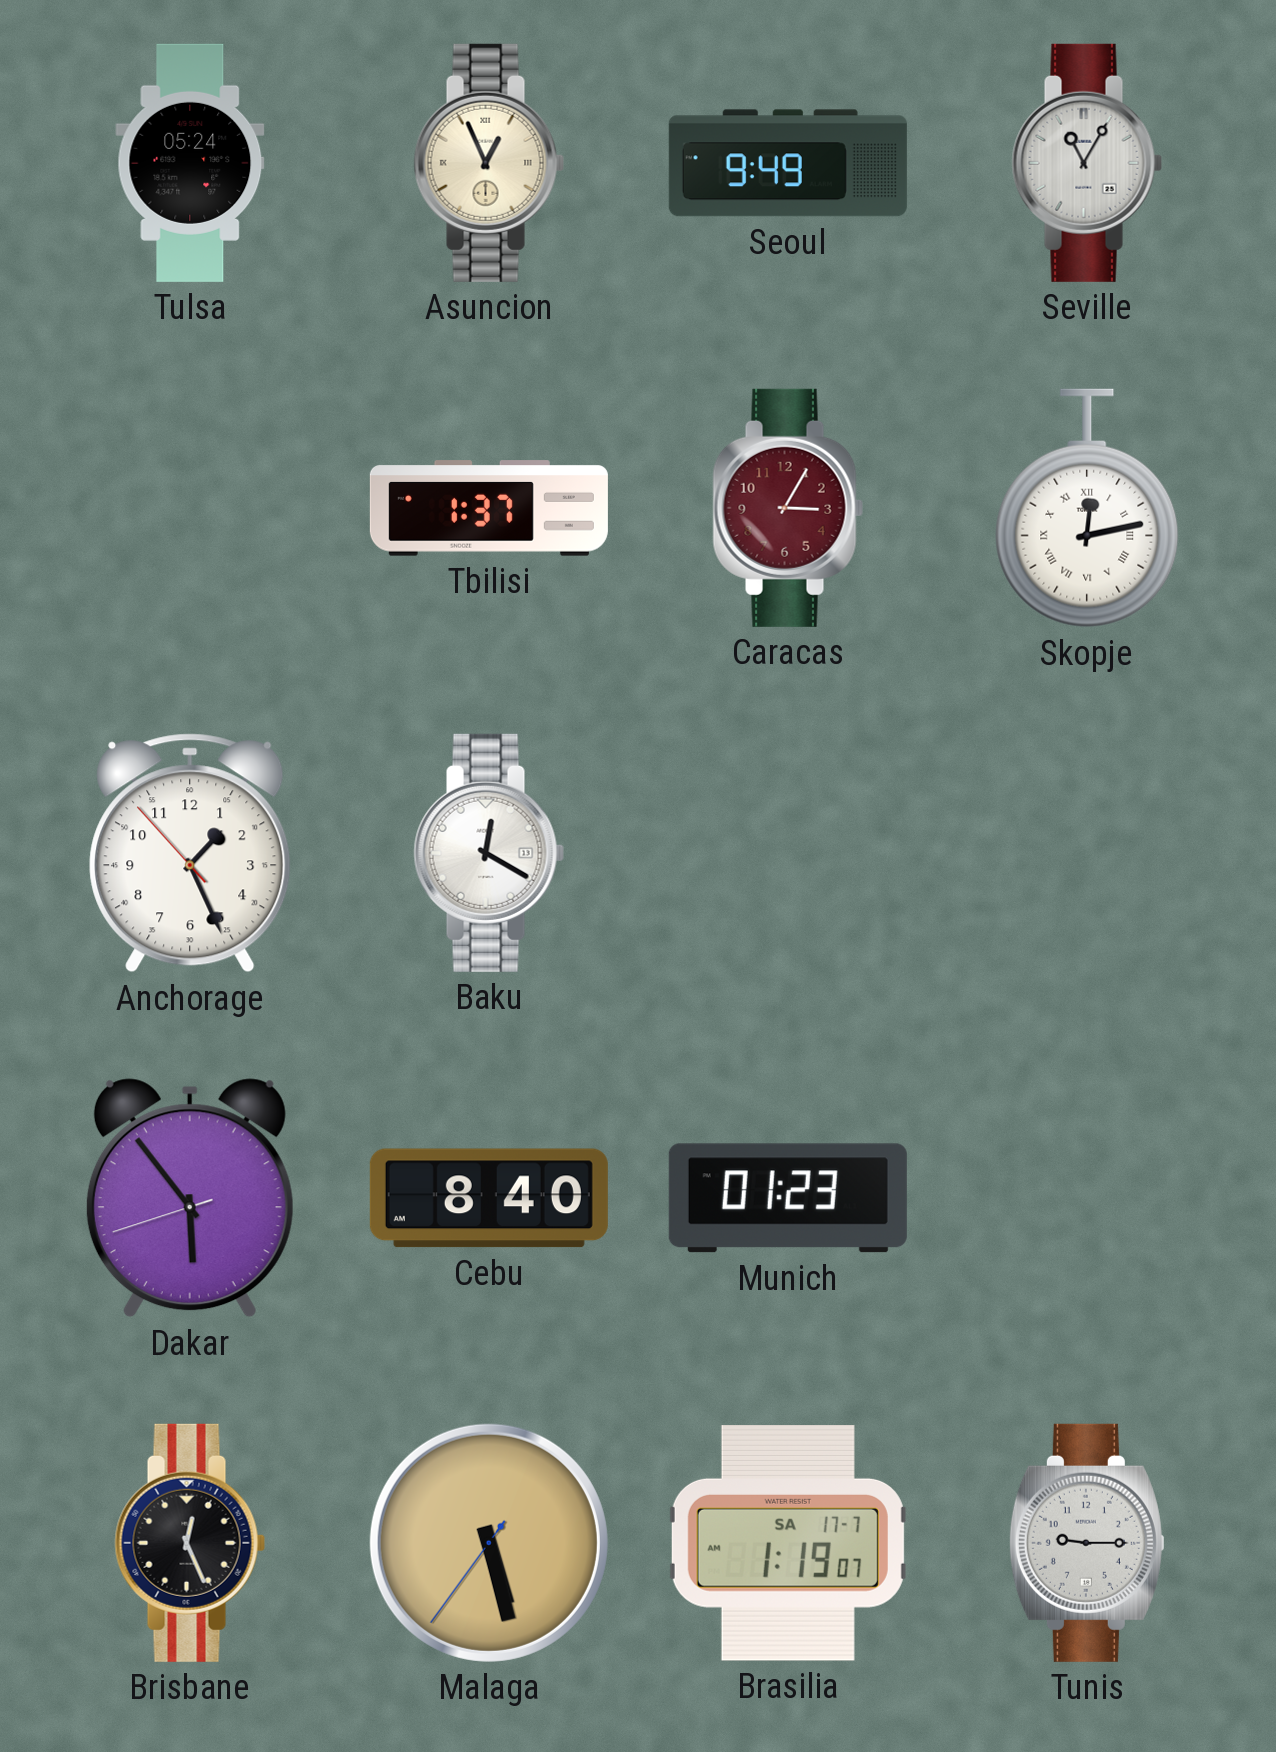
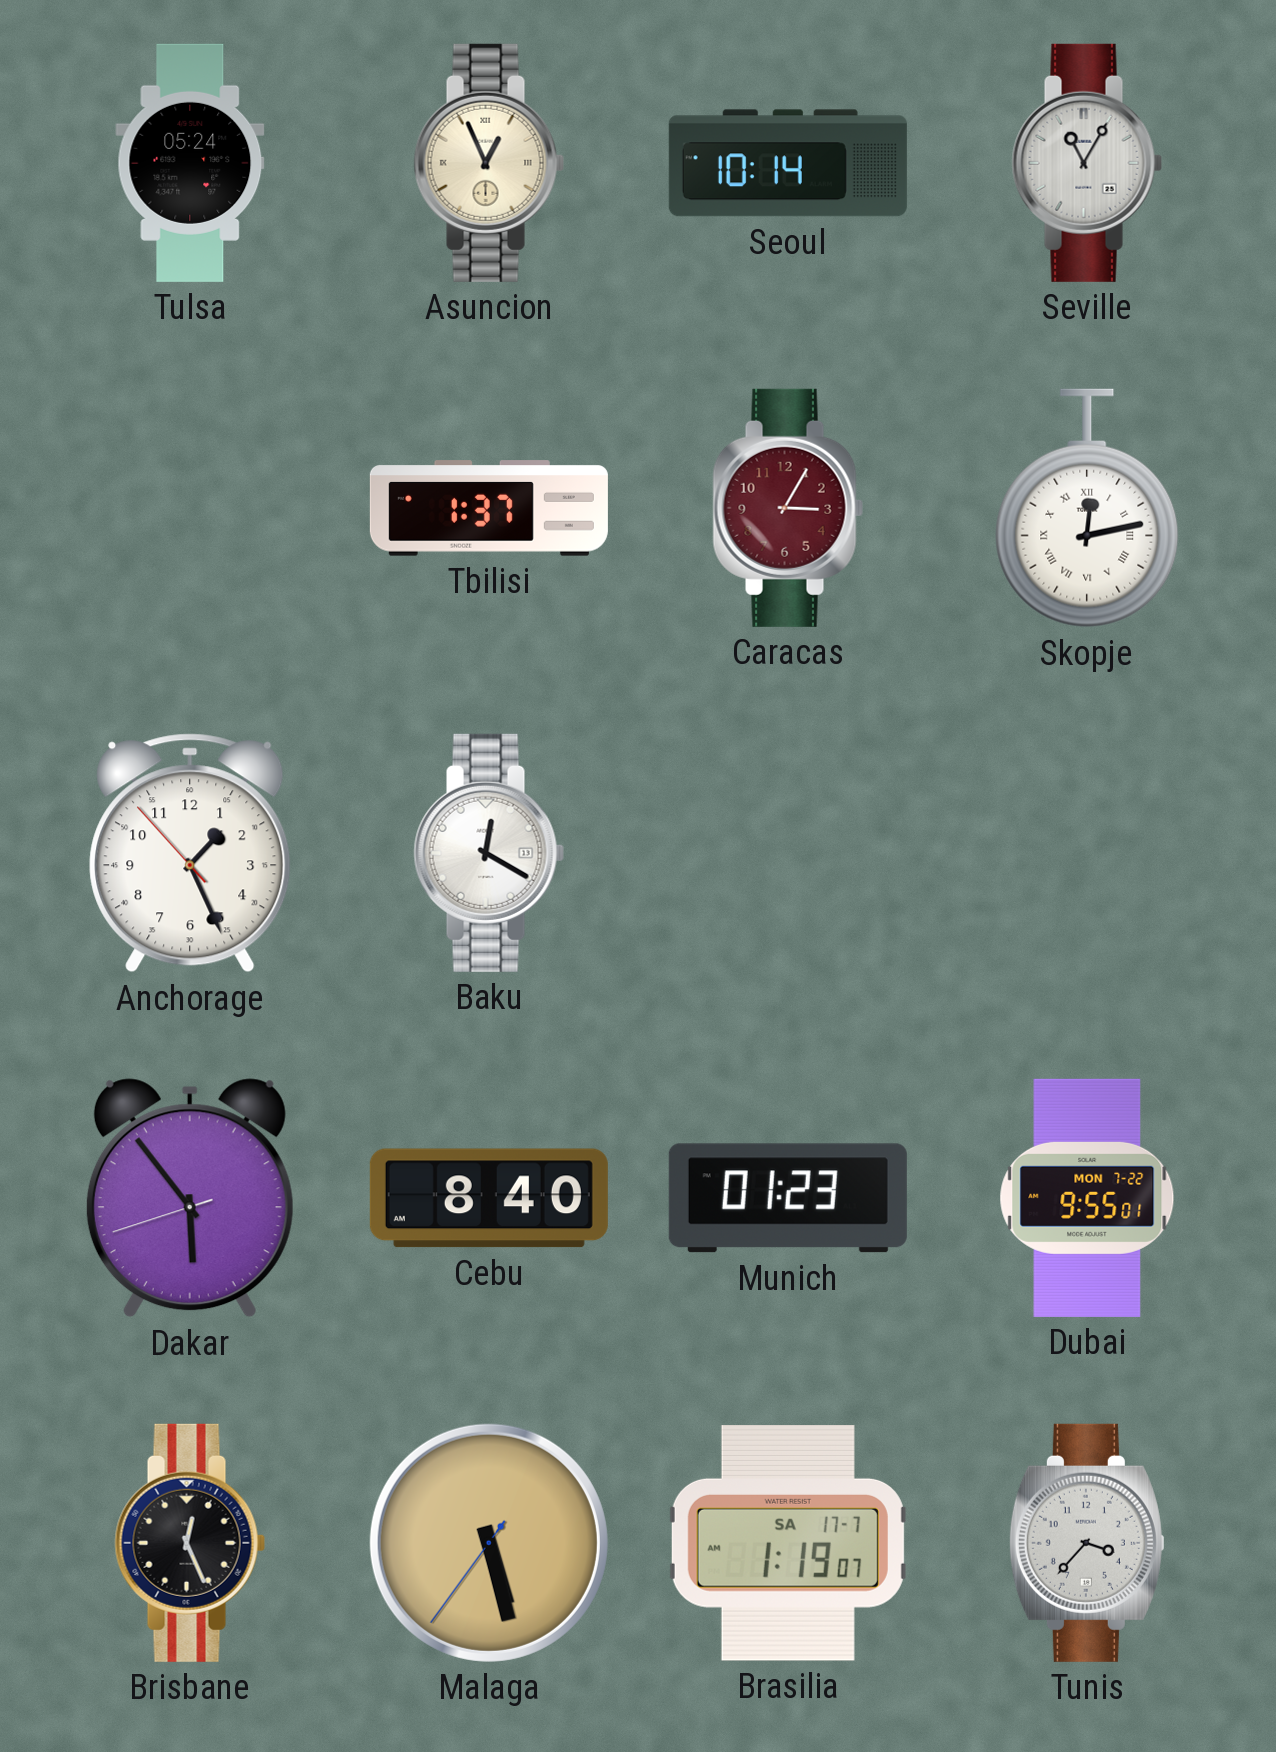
Seoul: 9:49 -> 10:14
Dubai: none -> 9:55
Tunis: 9:15 -> 3:37
